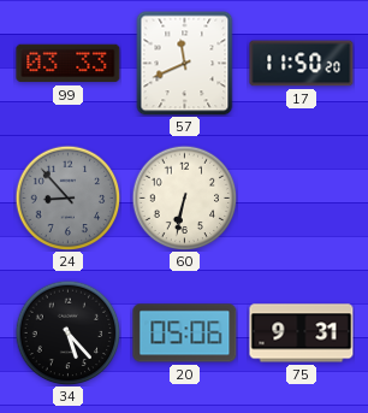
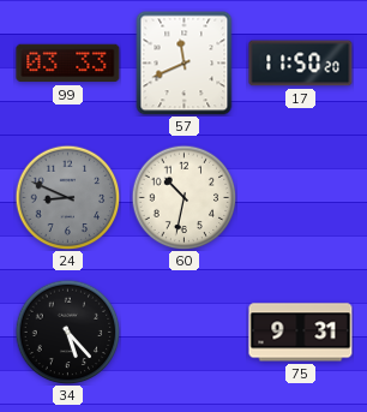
24: 8:53 -> 8:49
60: 6:32 -> 10:32
20: 05:06 -> none
